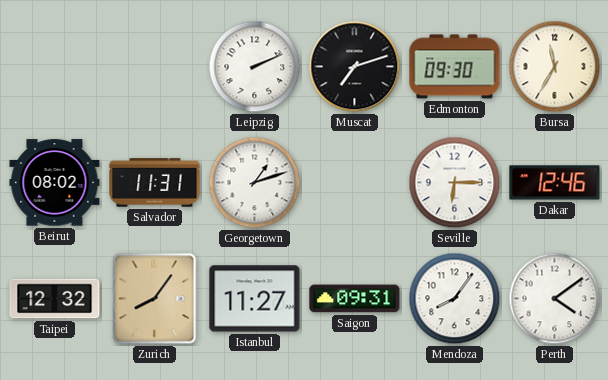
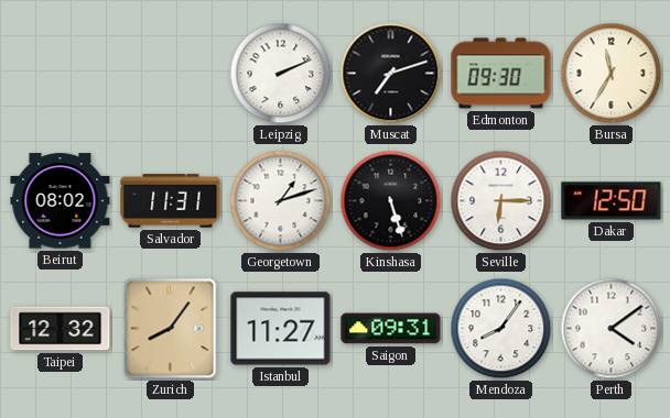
Kinshasa: none -> 5:27
Dakar: 12:46 -> 12:50
